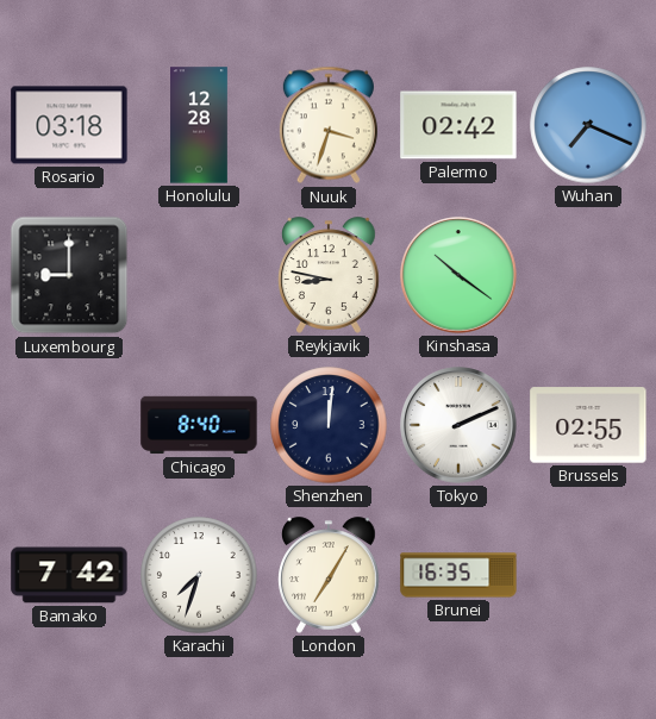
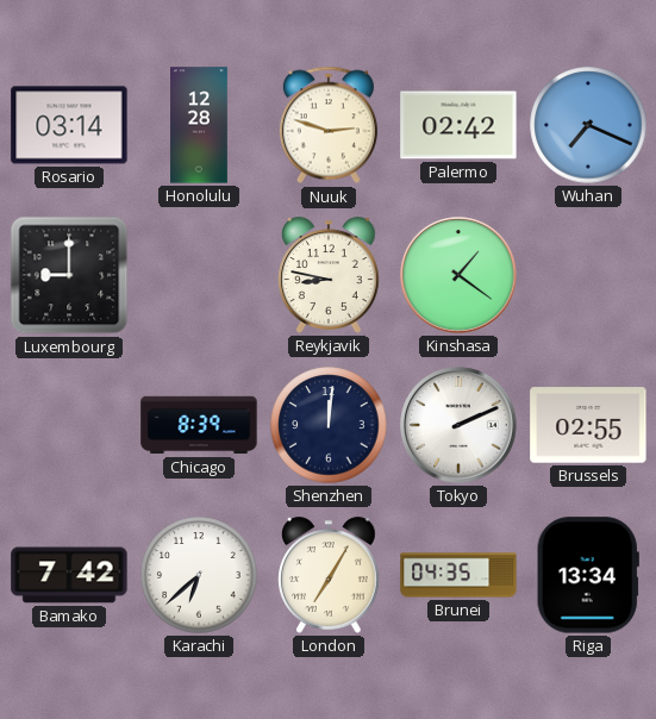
Rosario: 03:18 -> 03:14
Nuuk: 3:33 -> 2:48
Kinshasa: 10:21 -> 1:21
Chicago: 8:40 -> 8:39
Karachi: 7:33 -> 6:38
Brunei: 16:35 -> 04:35
Riga: none -> 13:34
